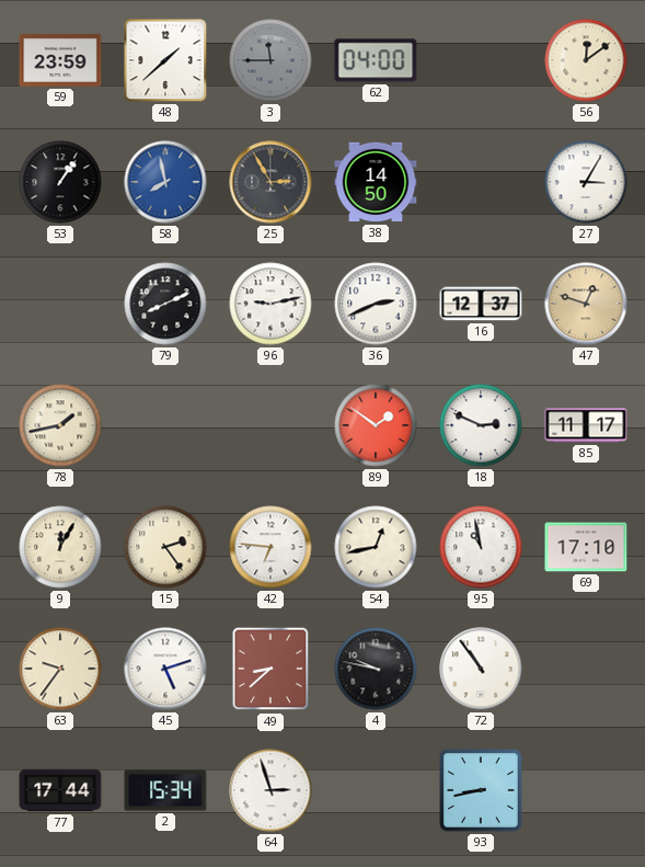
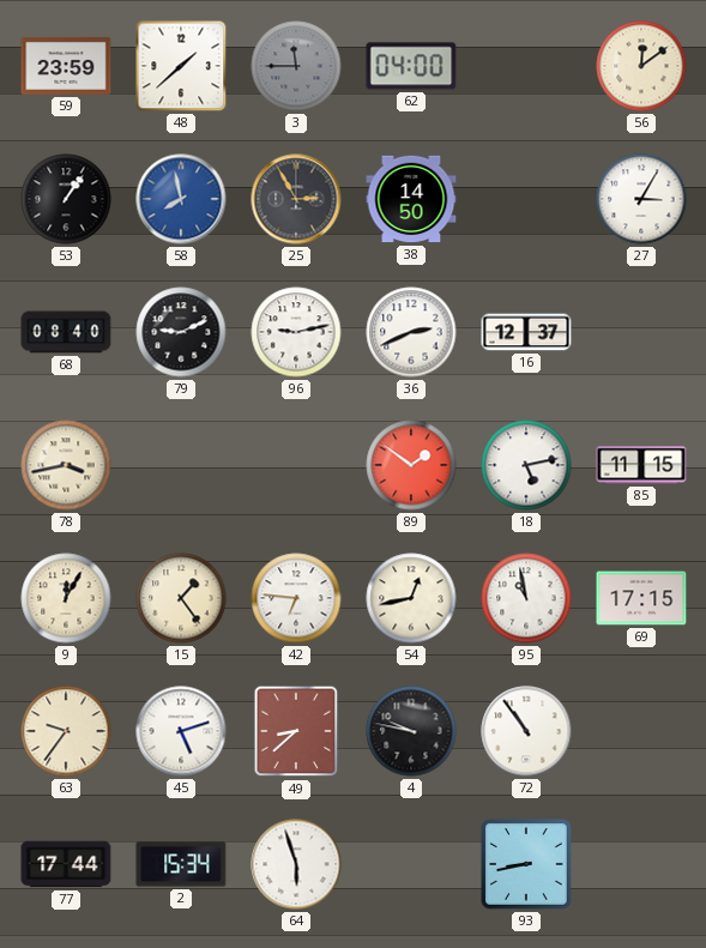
68: none -> 08:40
79: 8:11 -> 9:11
47: 12:48 -> none
78: 1:43 -> 3:43
18: 2:49 -> 5:13
85: 11:17 -> 11:15
15: 2:24 -> 1:24
69: 17:10 -> 17:15
64: 2:57 -> 5:57
